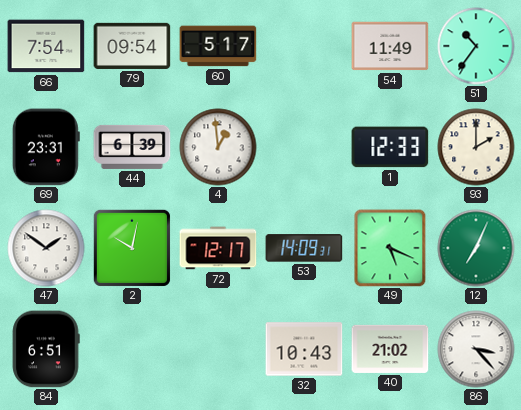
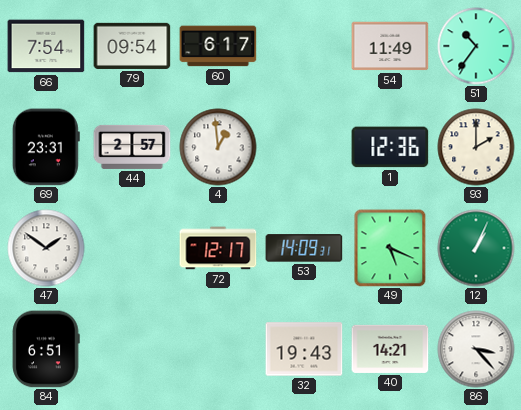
60: 5:17 -> 6:17
44: 6:39 -> 2:57
1: 12:33 -> 12:36
2: 10:02 -> none
12: 7:04 -> 1:04
32: 10:43 -> 19:43
40: 21:02 -> 14:21
